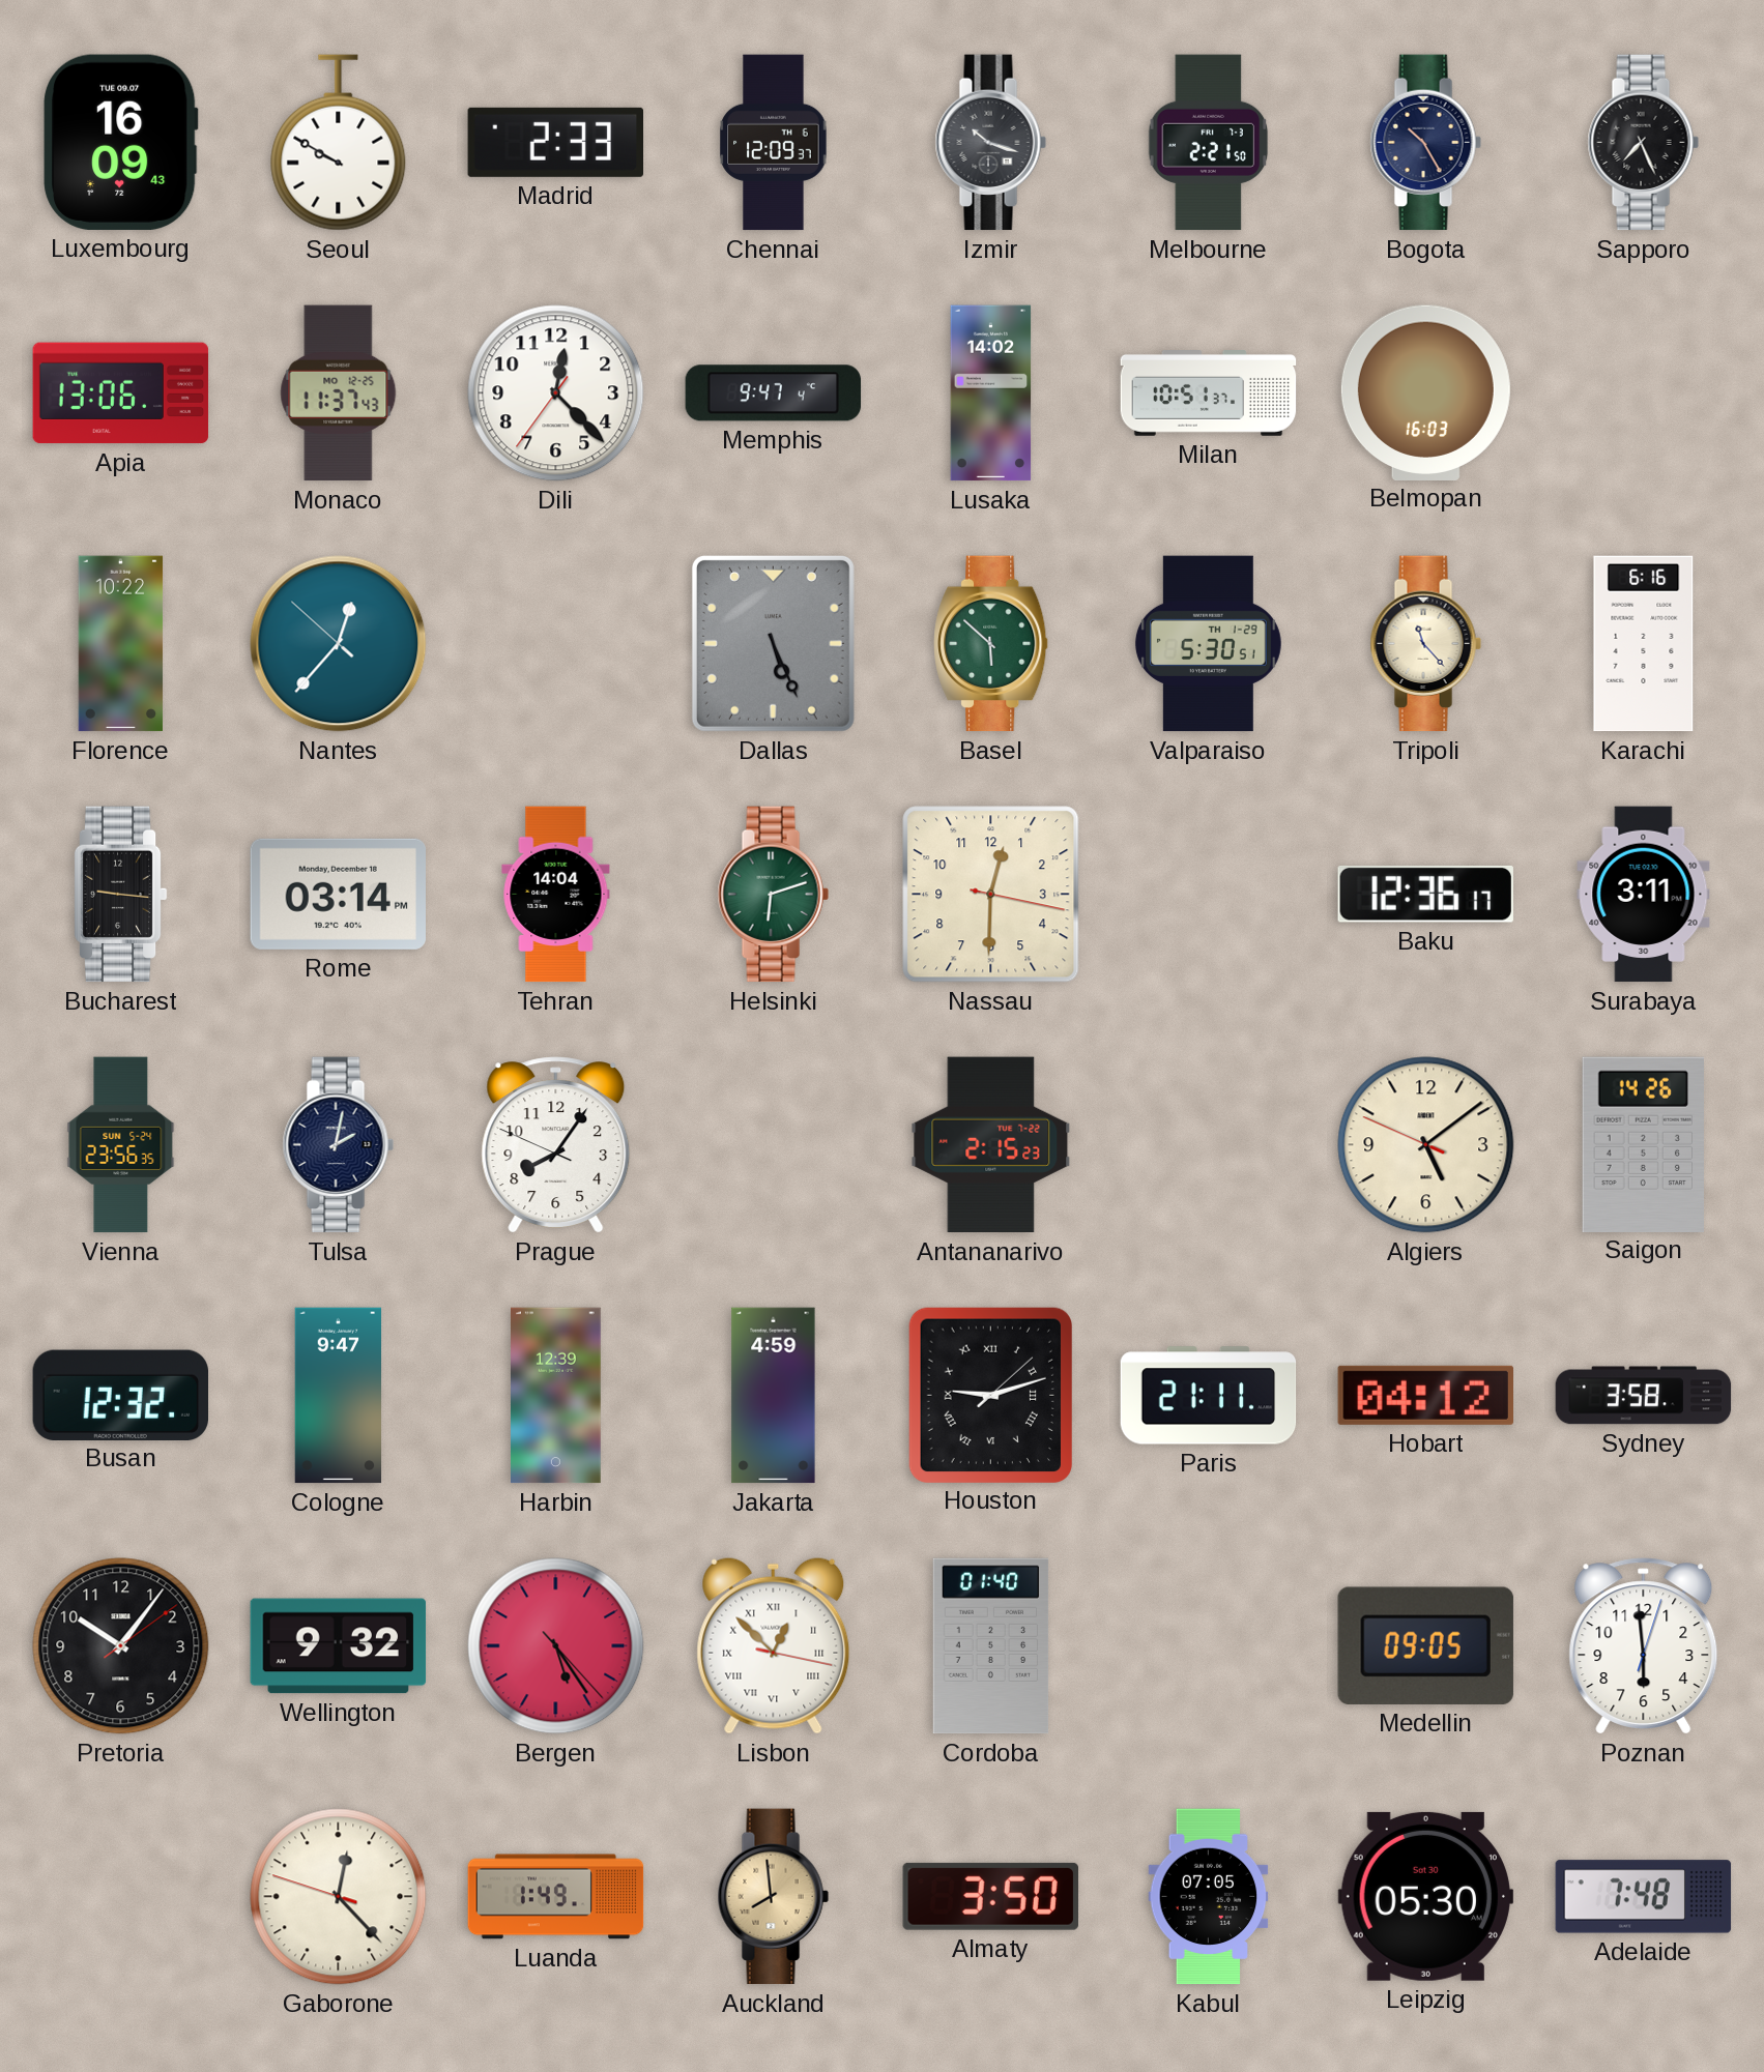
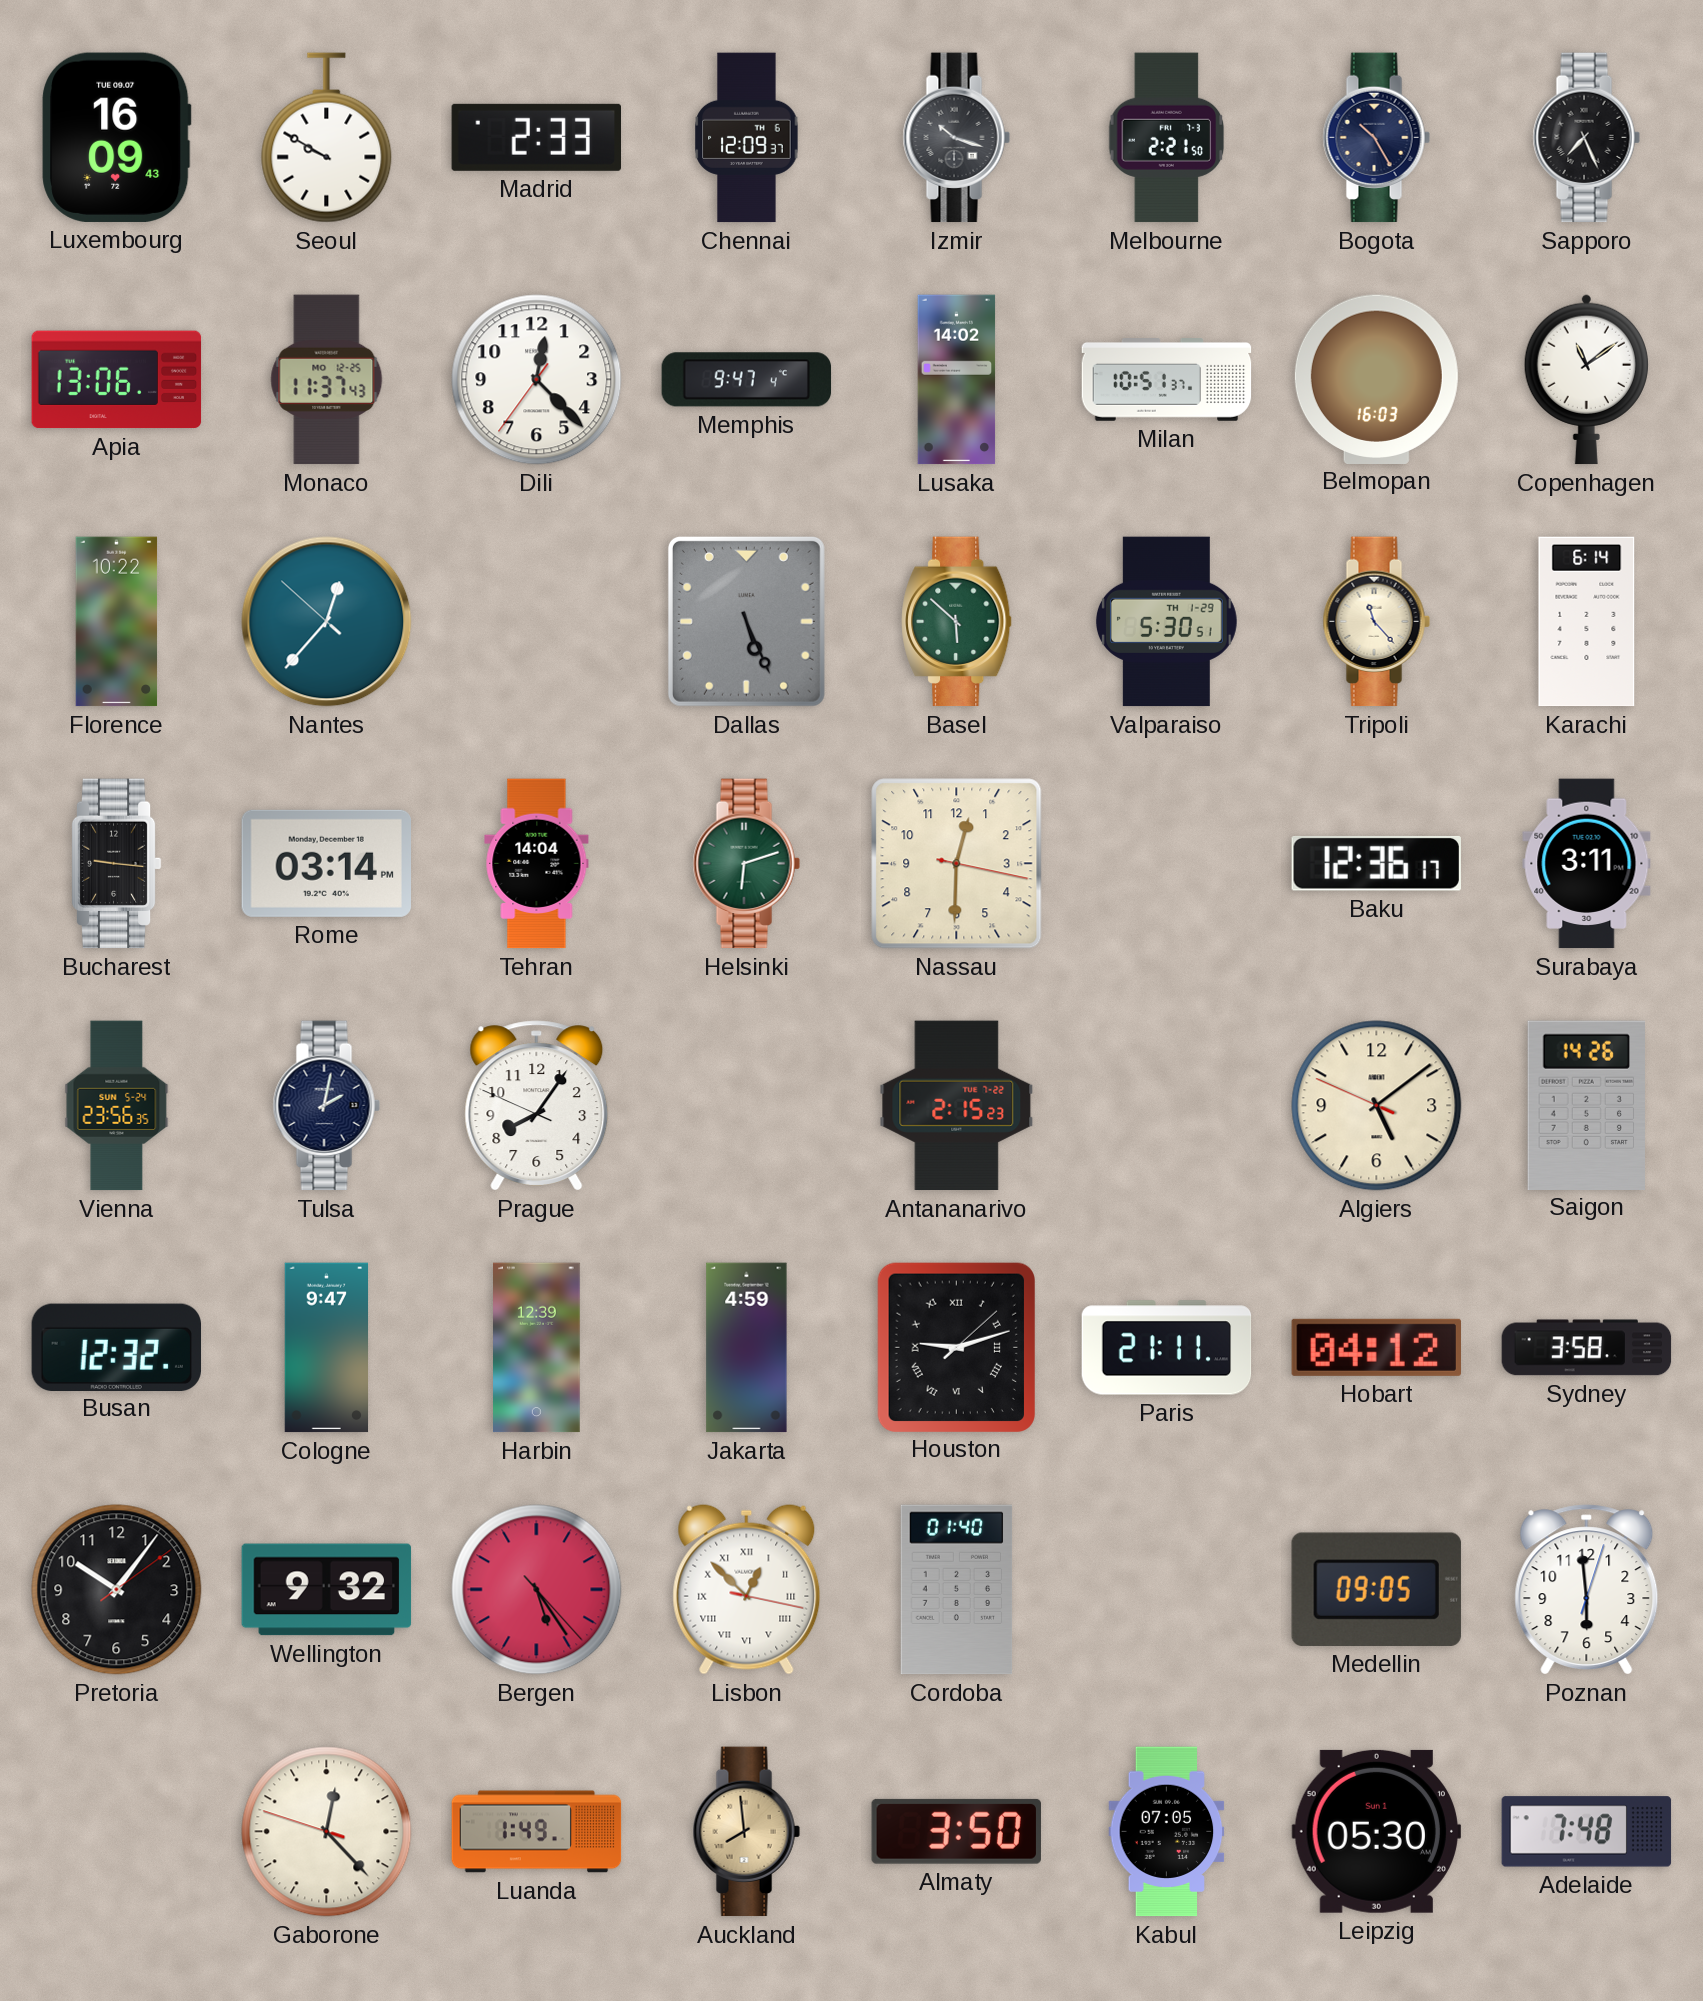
Copenhagen: none -> 11:09
Karachi: 6:16 -> 6:14
Leipzig date: Sat 30 -> Sun 1
